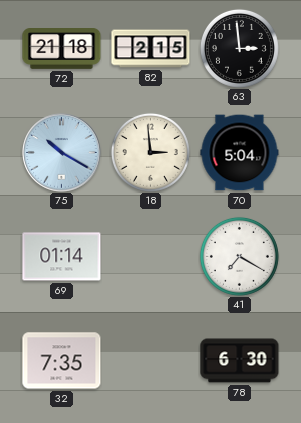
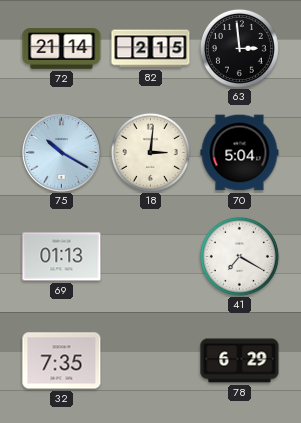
72: 21:18 -> 21:14
18: 2:59 -> 3:01
69: 01:14 -> 01:13
78: 6:30 -> 6:29
